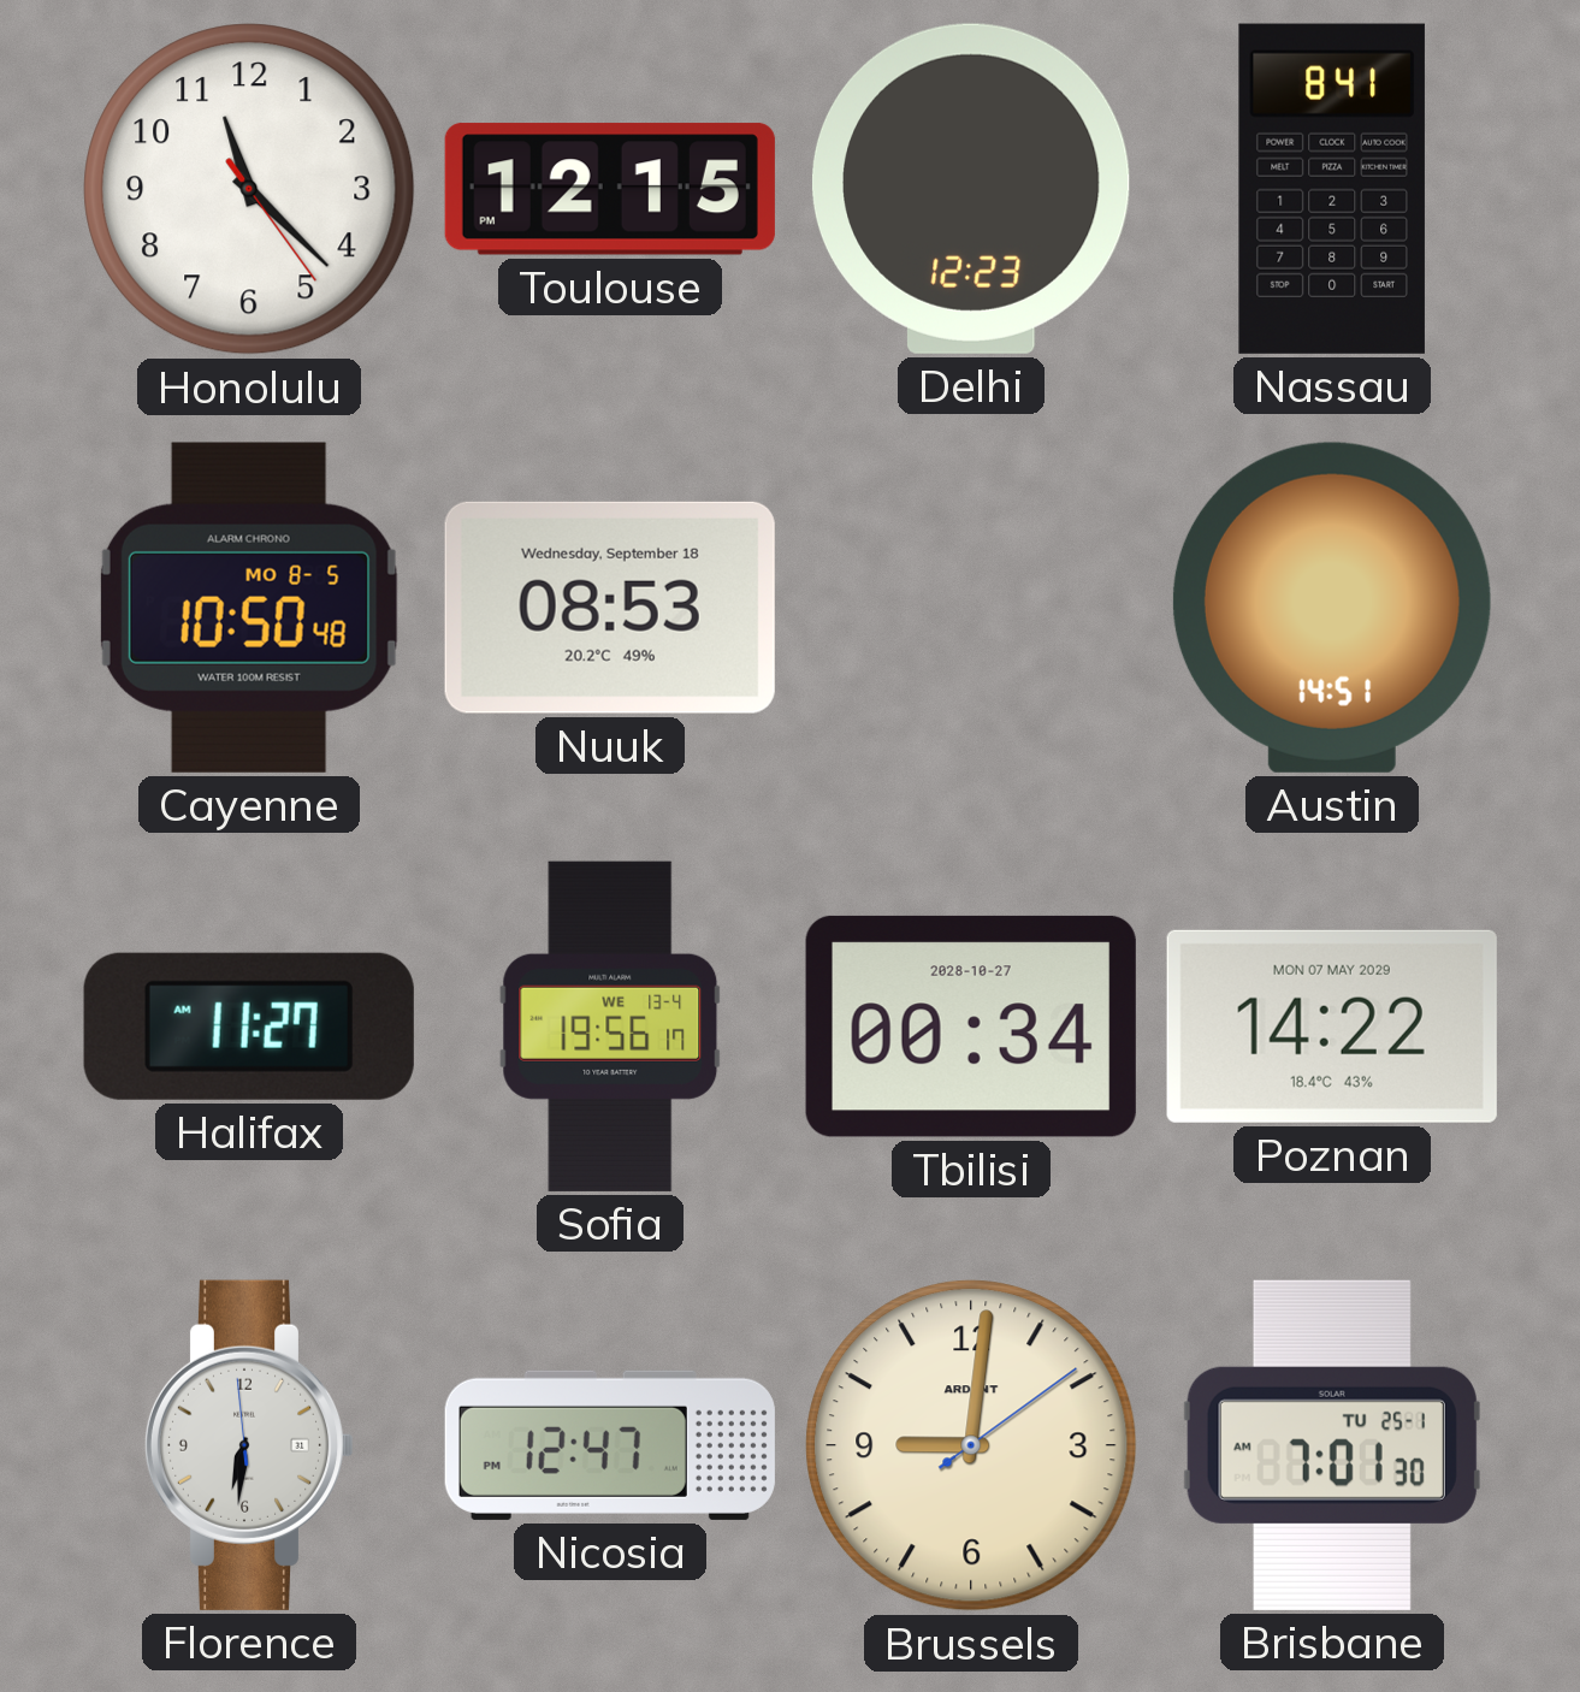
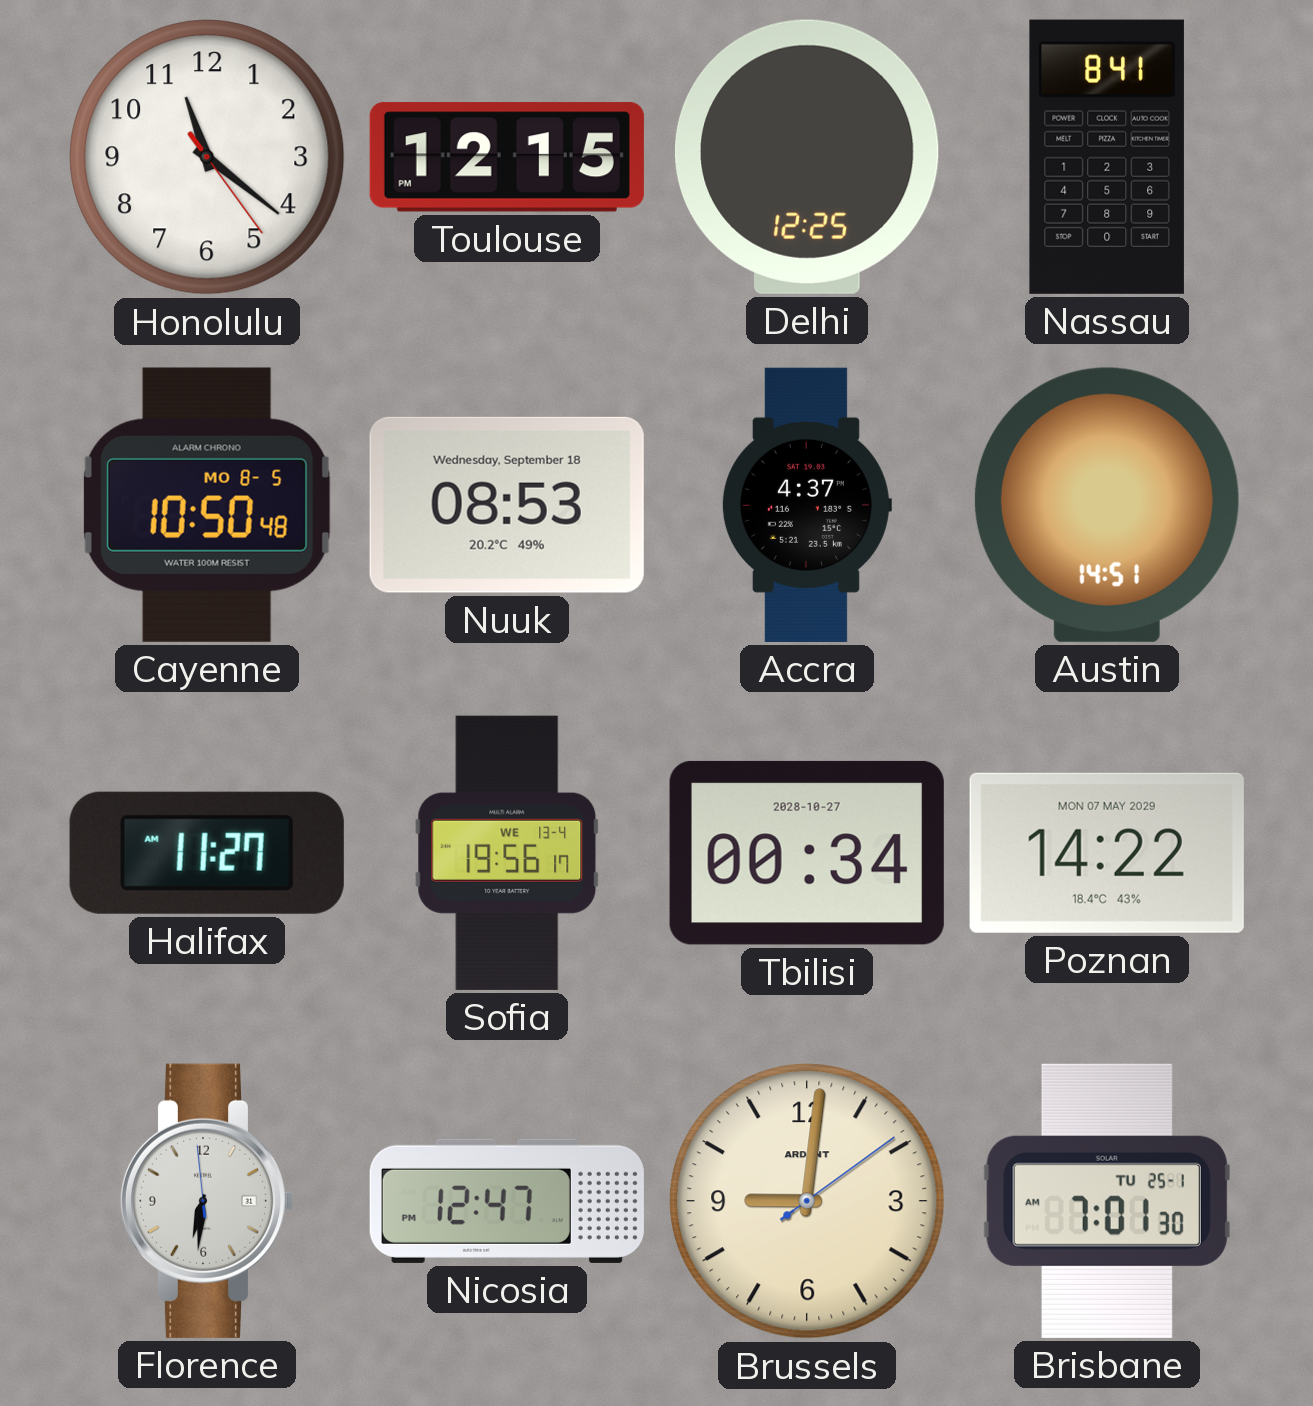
Honolulu: 11:22 -> 11:21
Delhi: 12:23 -> 12:25
Accra: none -> 4:37
